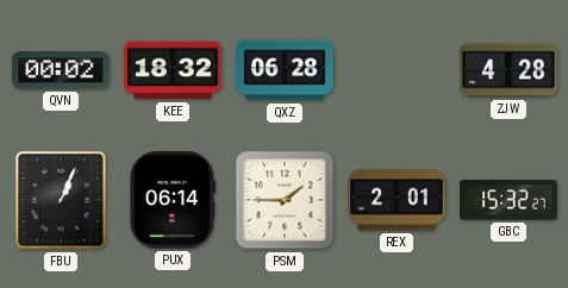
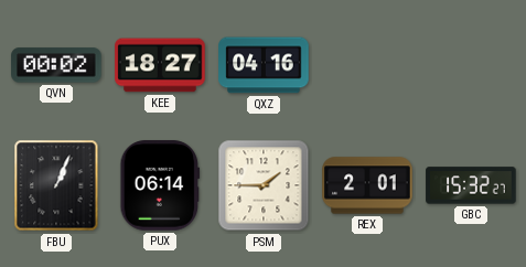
KEE: 18:32 -> 18:27
QXZ: 06:28 -> 04:16
ZJW: 4:28 -> none
